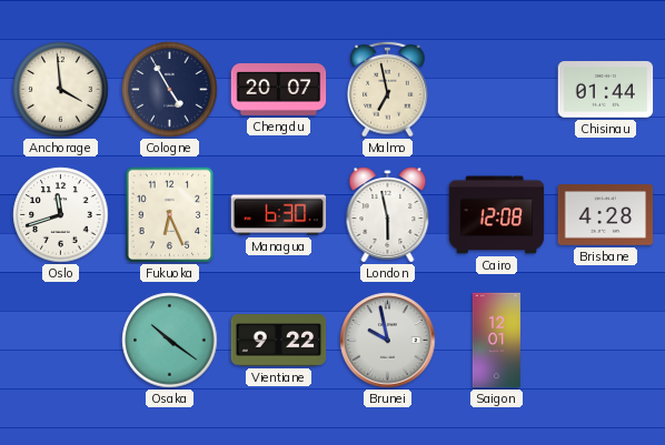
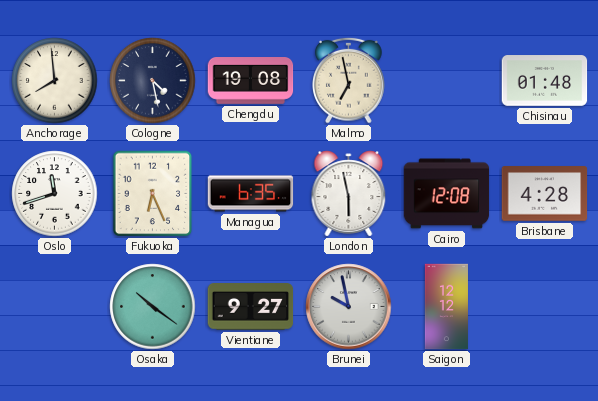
Anchorage: 3:59 -> 7:59
Cologne: 4:55 -> 4:28
Chengdu: 20:07 -> 19:08
Chisinau: 01:44 -> 01:48
Managua: 6:30 -> 6:35
Vientiane: 9:22 -> 9:27
Saigon: 12:01 -> 12:12
